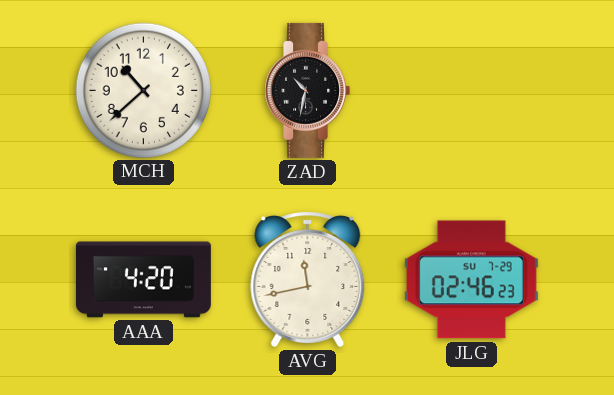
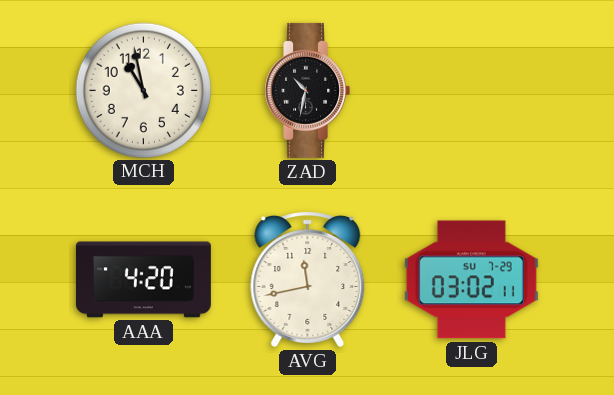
MCH: 10:38 -> 10:58
JLG: 02:46 -> 03:02
